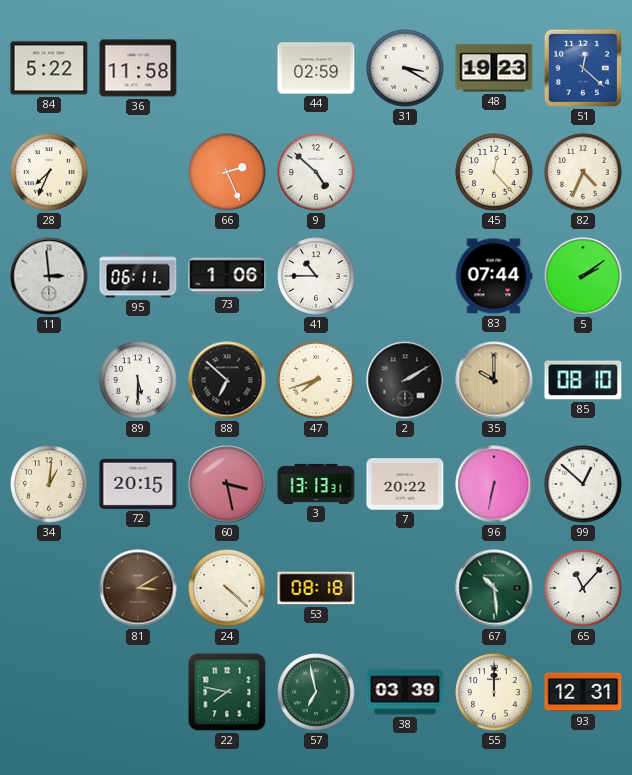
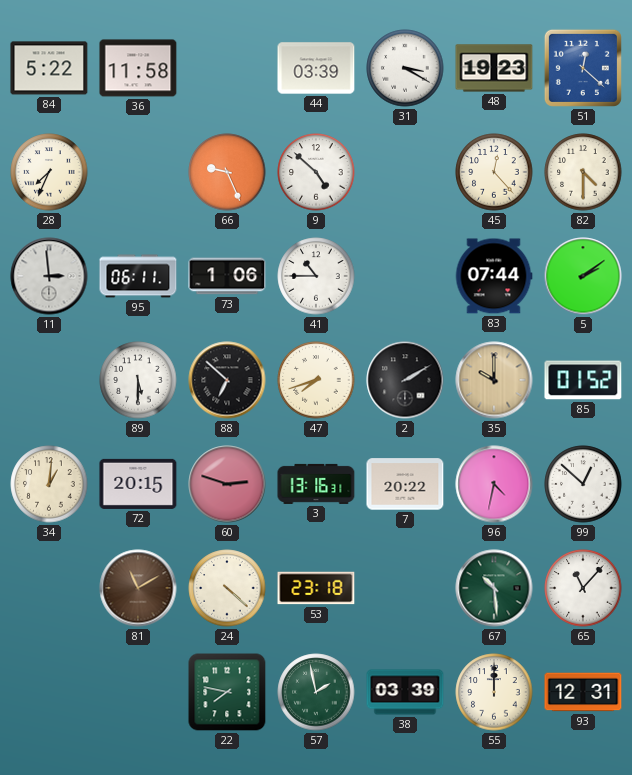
44: 02:59 -> 03:39
66: 2:26 -> 9:26
82: 4:34 -> 4:30
85: 08:10 -> 01:52
60: 3:28 -> 2:48
3: 13:13 -> 13:16
96: 6:32 -> 4:32
81: 3:10 -> 11:10
53: 08:18 -> 23:18
57: 6:58 -> 1:58
